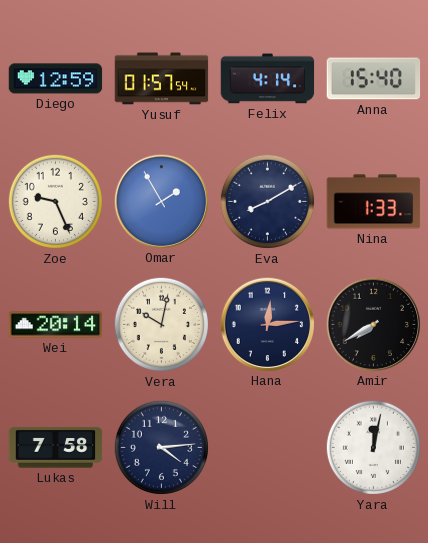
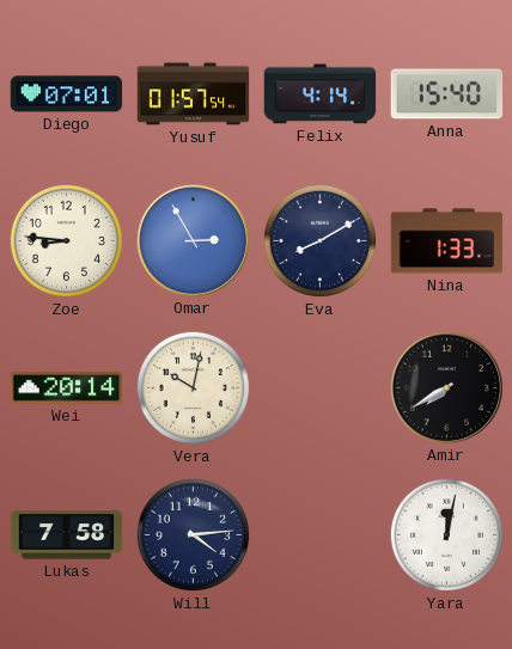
Diego: 12:59 -> 07:01
Zoe: 9:26 -> 8:46
Omar: 1:55 -> 2:55
Hana: 12:14 -> none
